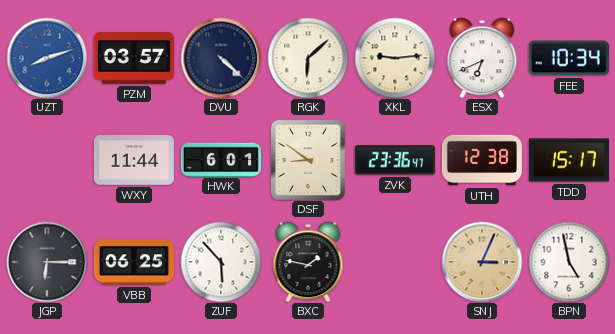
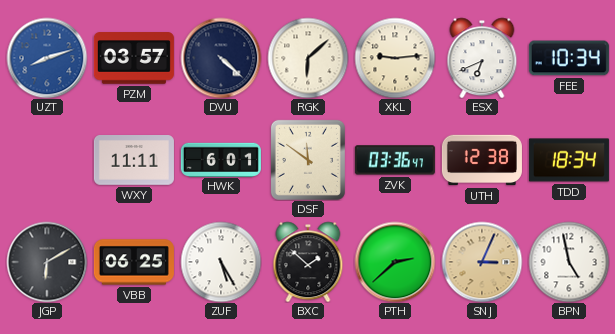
WXY: 11:44 -> 11:11
DSF: 8:51 -> 11:51
ZVK: 23:36 -> 03:36
TDD: 15:17 -> 18:34
JGP: 6:15 -> 6:10
ZUF: 5:53 -> 5:25
BXC: 1:47 -> 1:52
PTH: none -> 2:38
